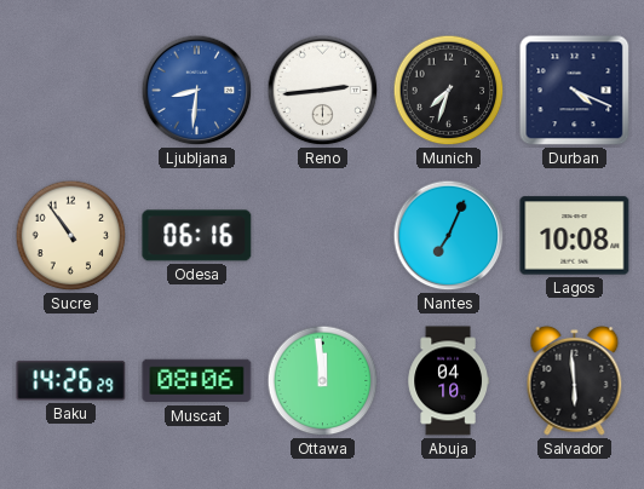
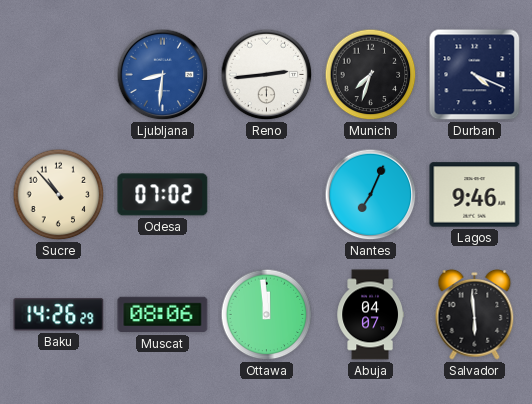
Sucre: 10:54 -> 10:53
Odesa: 06:16 -> 07:02
Lagos: 10:08 -> 9:46
Abuja: 04:10 -> 04:07
